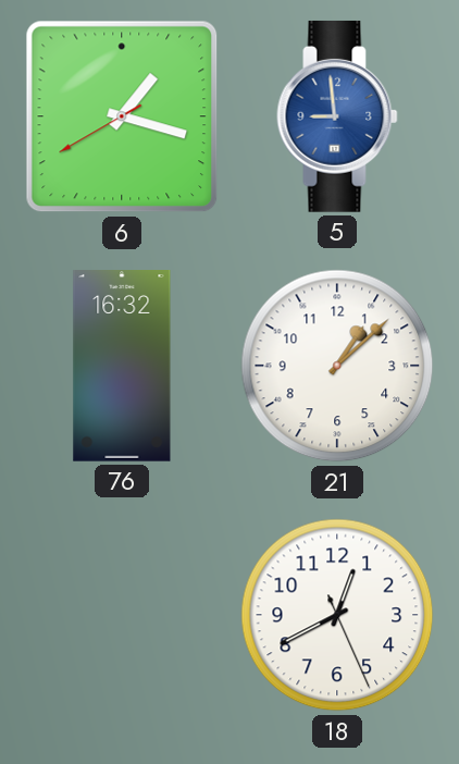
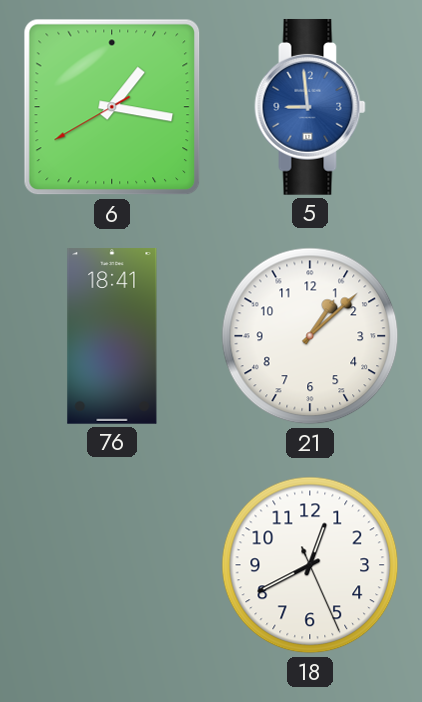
6: 1:17 -> 1:16
76: 16:32 -> 18:41
